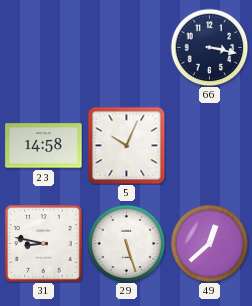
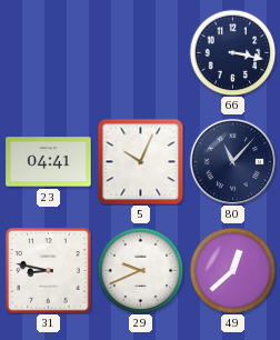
23: 14:58 -> 04:41
80: none -> 11:07
29: 5:27 -> 9:41
